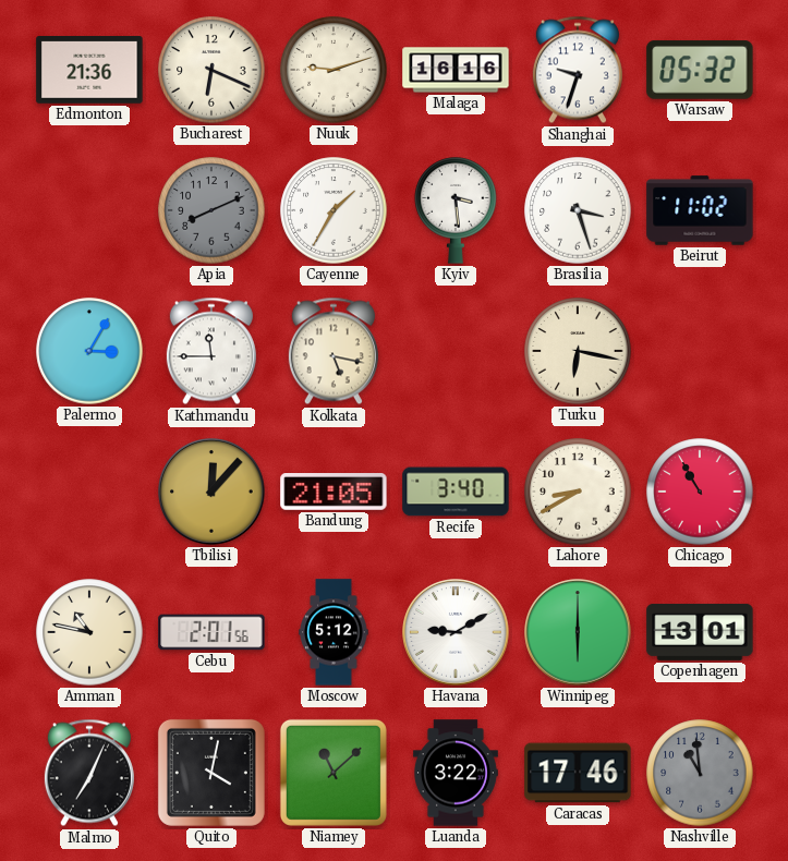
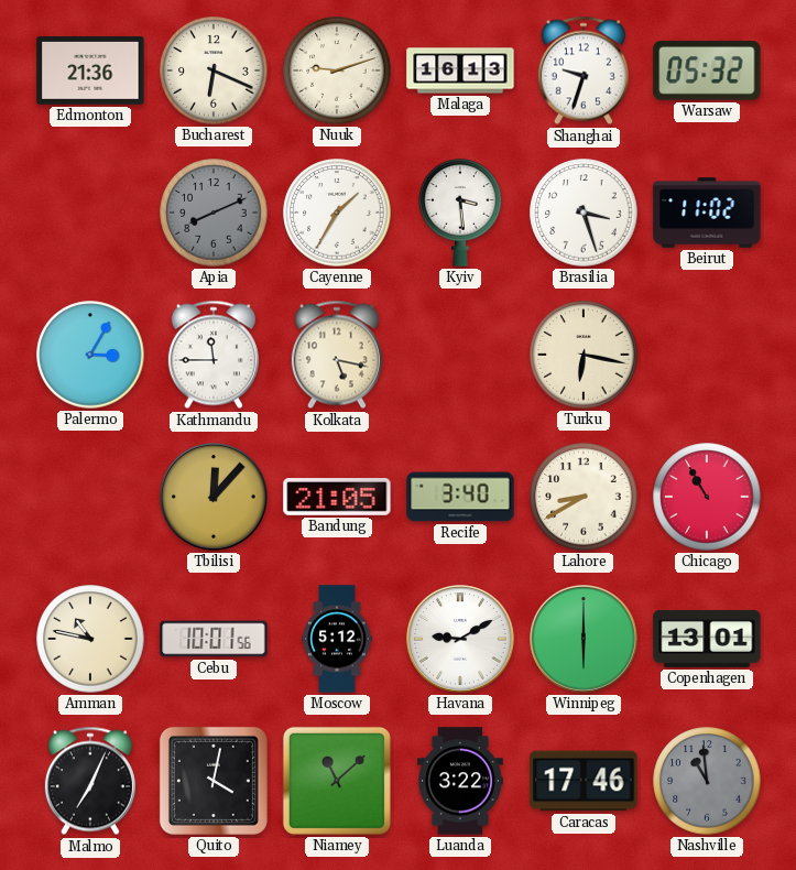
Malaga: 16:16 -> 16:13
Cebu: 2:01 -> 10:01
